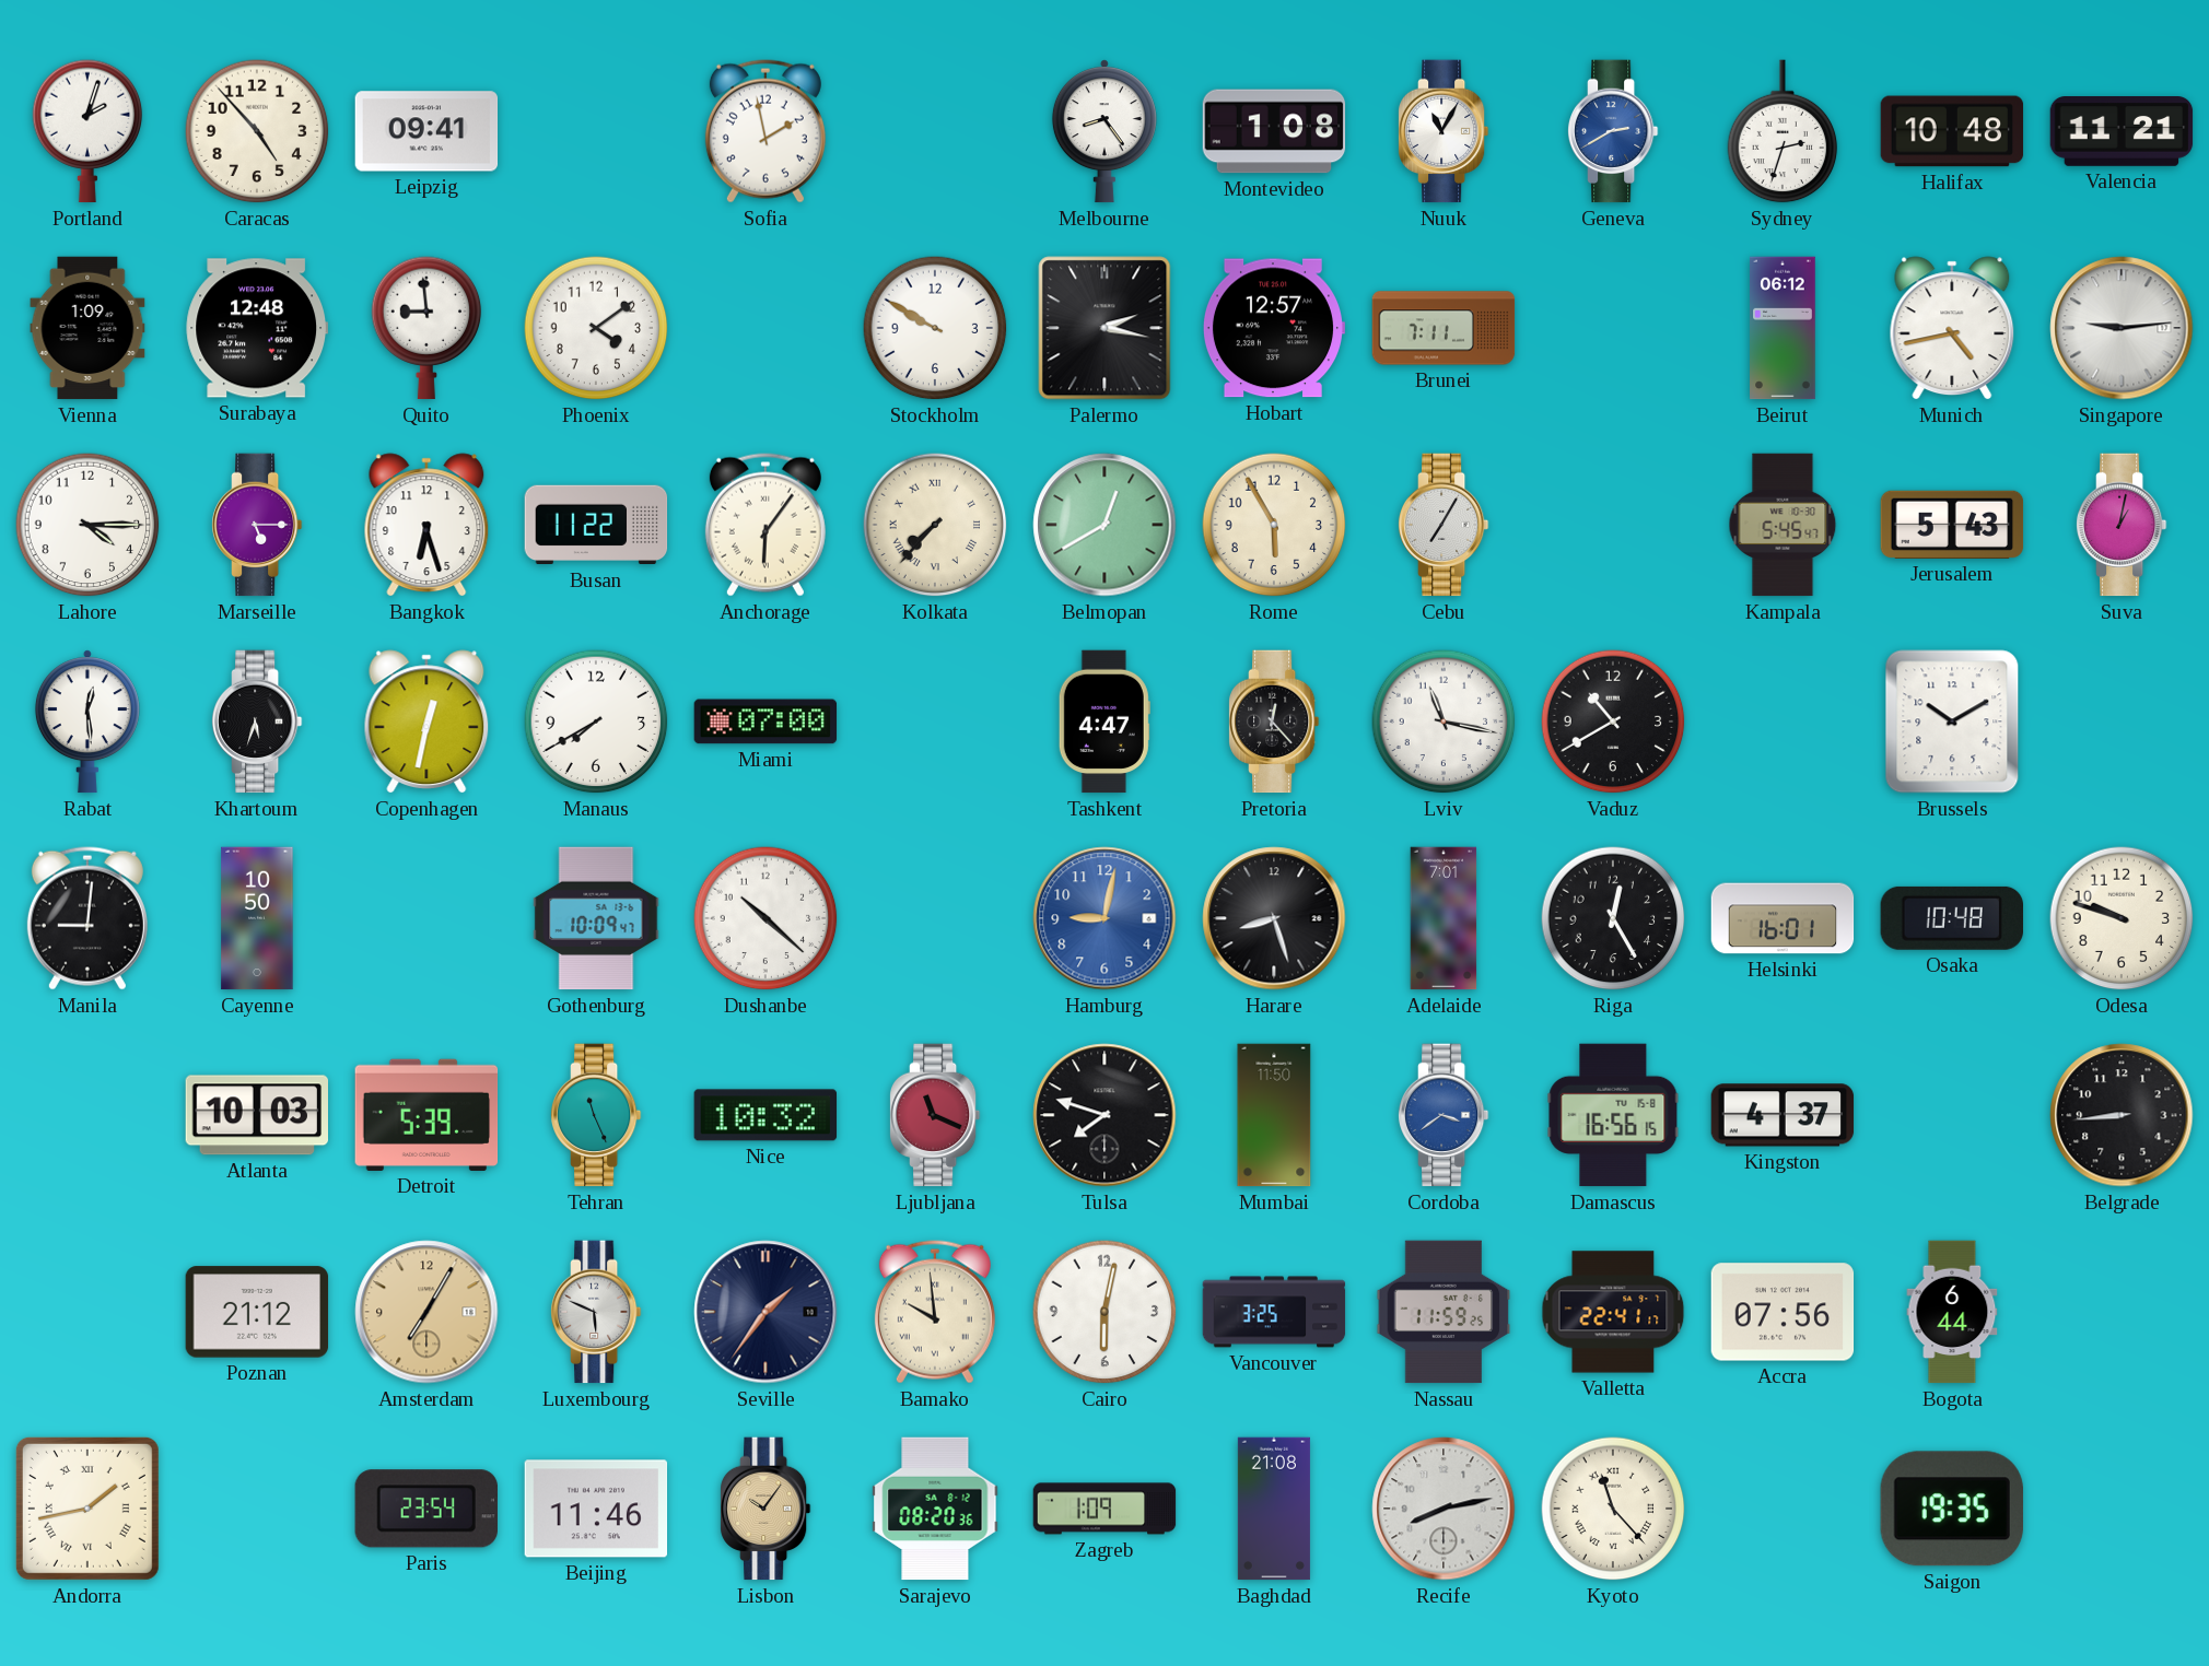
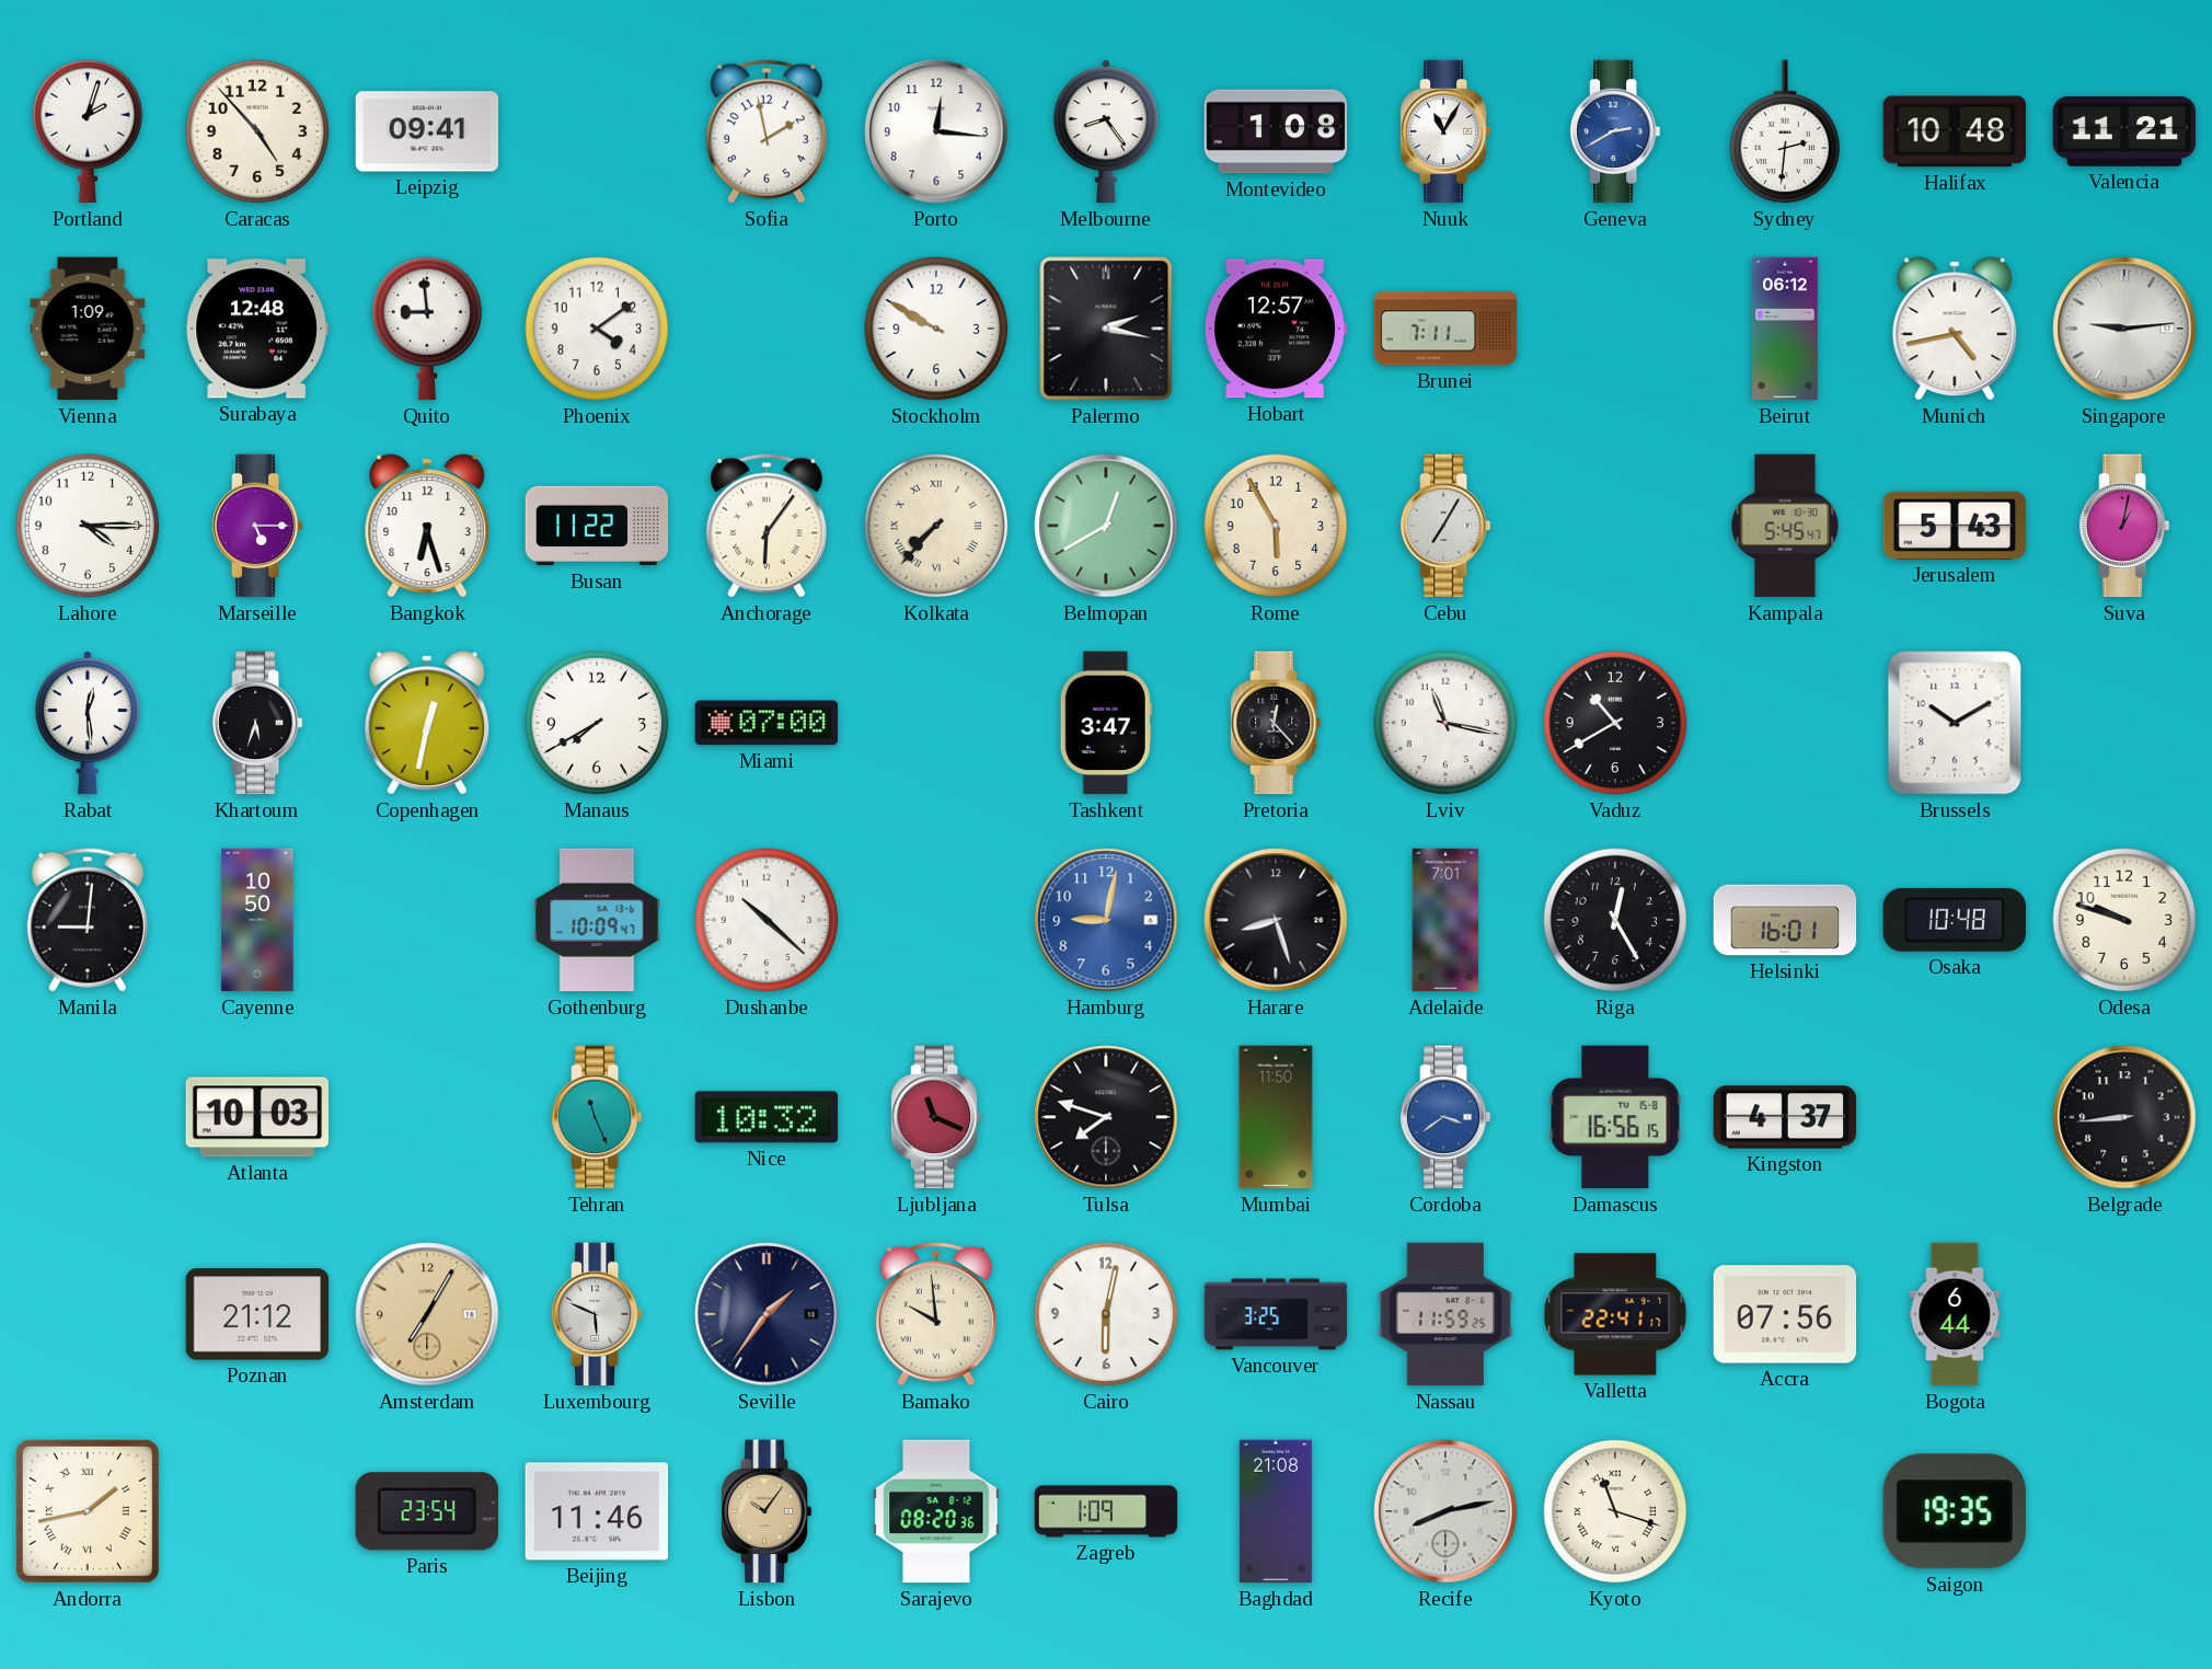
Porto: none -> 12:16
Sydney: 2:33 -> 2:31
Tashkent: 4:47 -> 3:47
Detroit: 5:39 -> none
Kyoto: 11:23 -> 11:18
